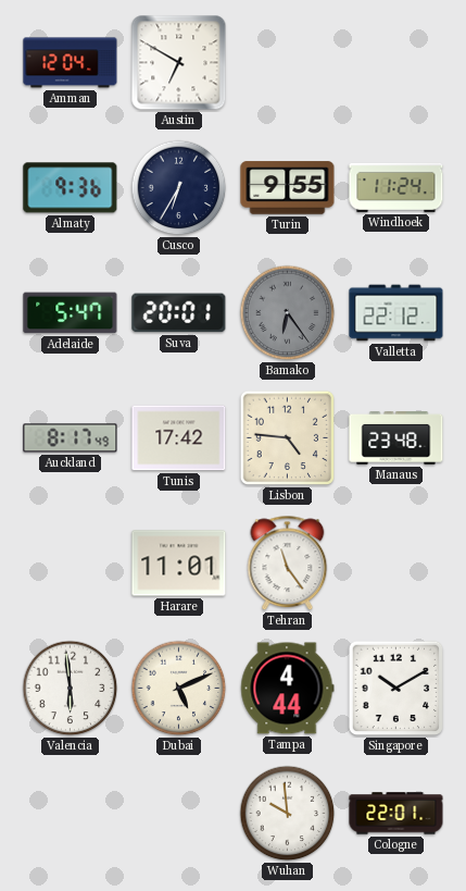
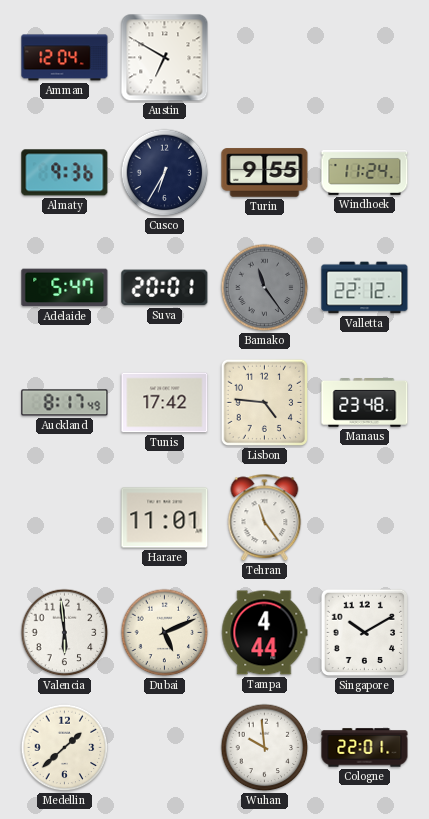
Bamako: 6:24 -> 11:24
Medellin: none -> 1:38
